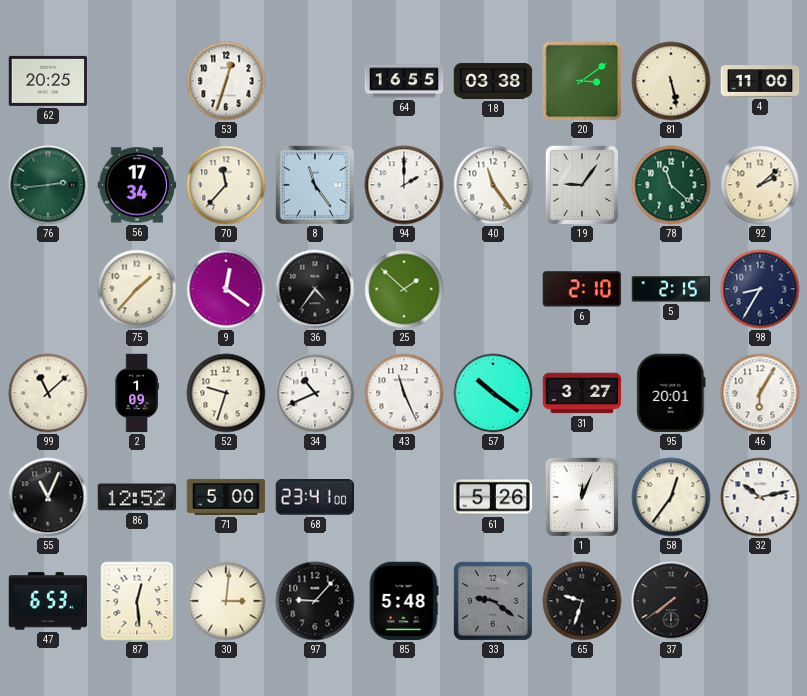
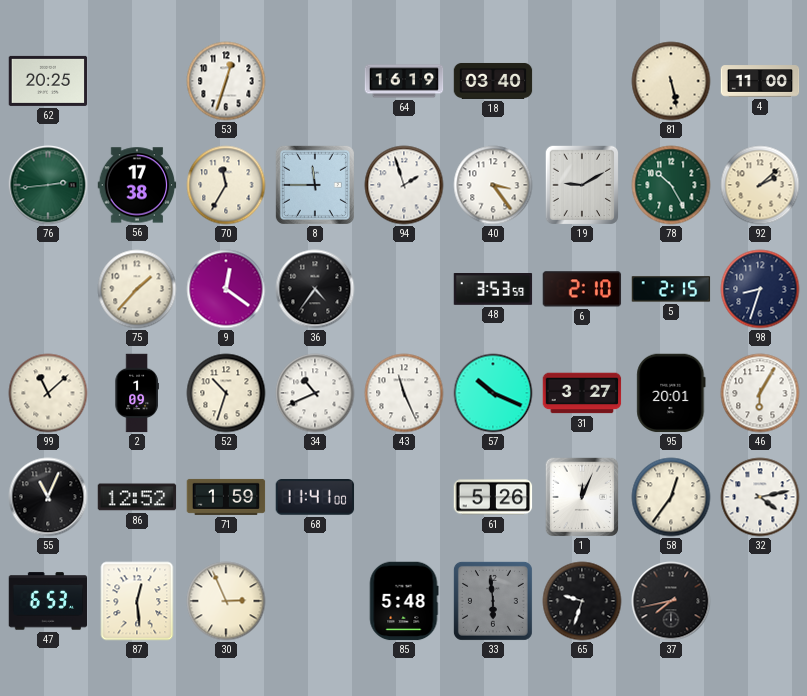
64: 16:55 -> 16:19
18: 03:38 -> 03:40
20: 3:09 -> none
56: 17:34 -> 17:38
70: 11:37 -> 11:35
8: 11:24 -> 11:45
94: 2:00 -> 1:57
40: 11:24 -> 3:24
19: 9:06 -> 9:10
78: 11:22 -> 10:25
25: 1:52 -> none
48: none -> 3:53
98: 8:35 -> 8:33
52: 9:33 -> 10:33
57: 10:21 -> 10:19
71: 5:00 -> 1:59
68: 23:41 -> 11:41
32: 10:13 -> 4:13
30: 3:01 -> 2:56
97: 9:07 -> none
33: 9:21 -> 5:59
37: 7:39 -> 7:43
